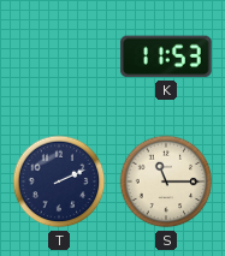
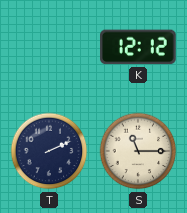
K: 11:53 -> 12:12
